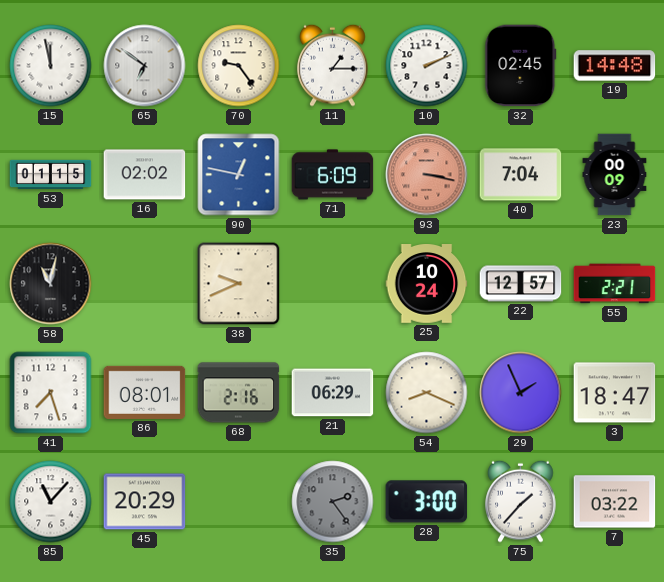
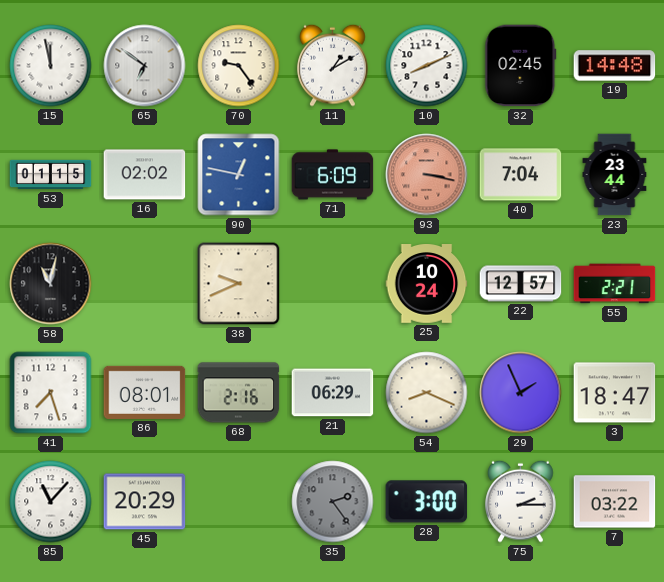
11: 1:15 -> 1:10
10: 2:11 -> 8:11
23: 00:09 -> 23:44
75: 1:37 -> 2:15
